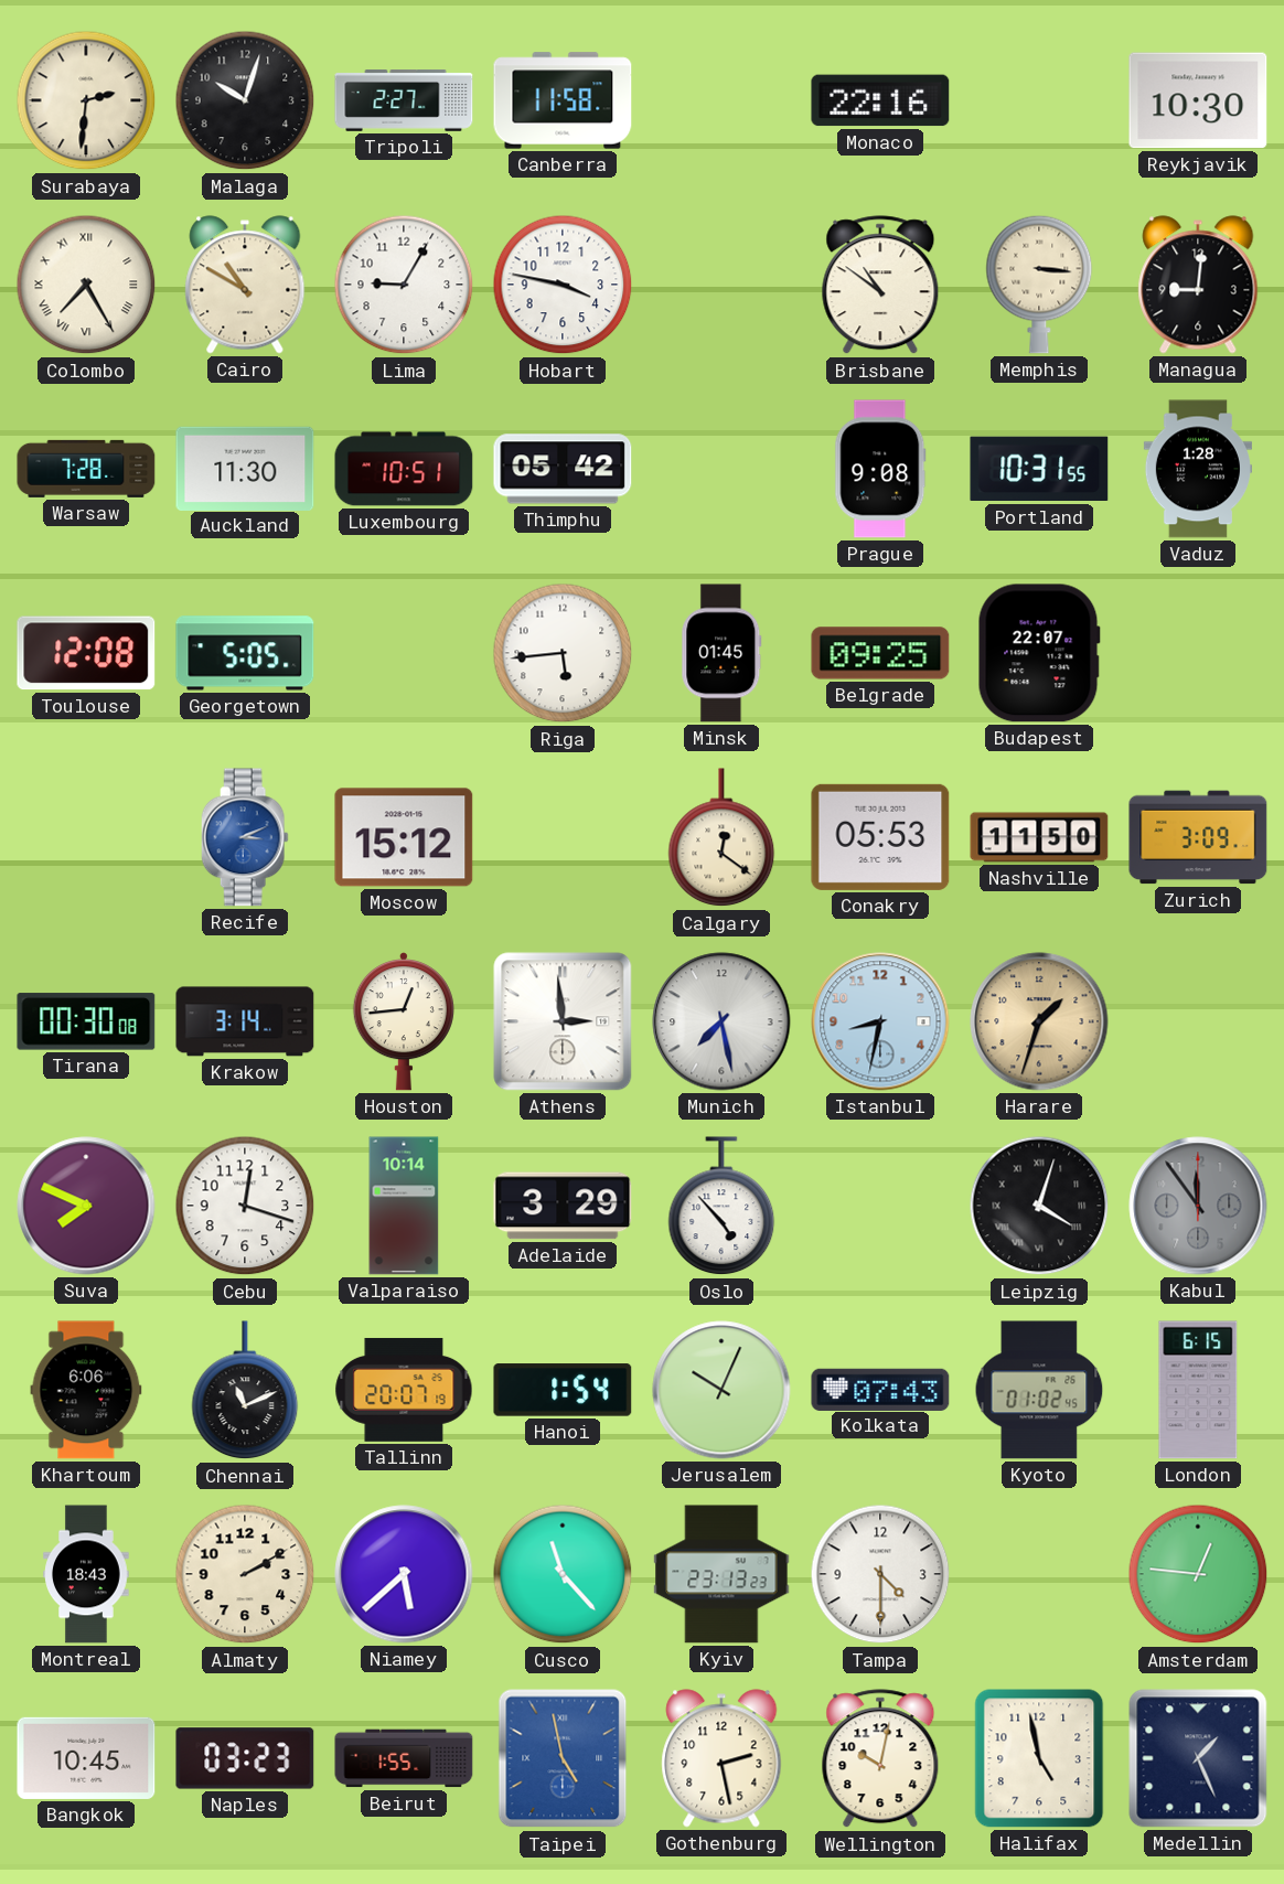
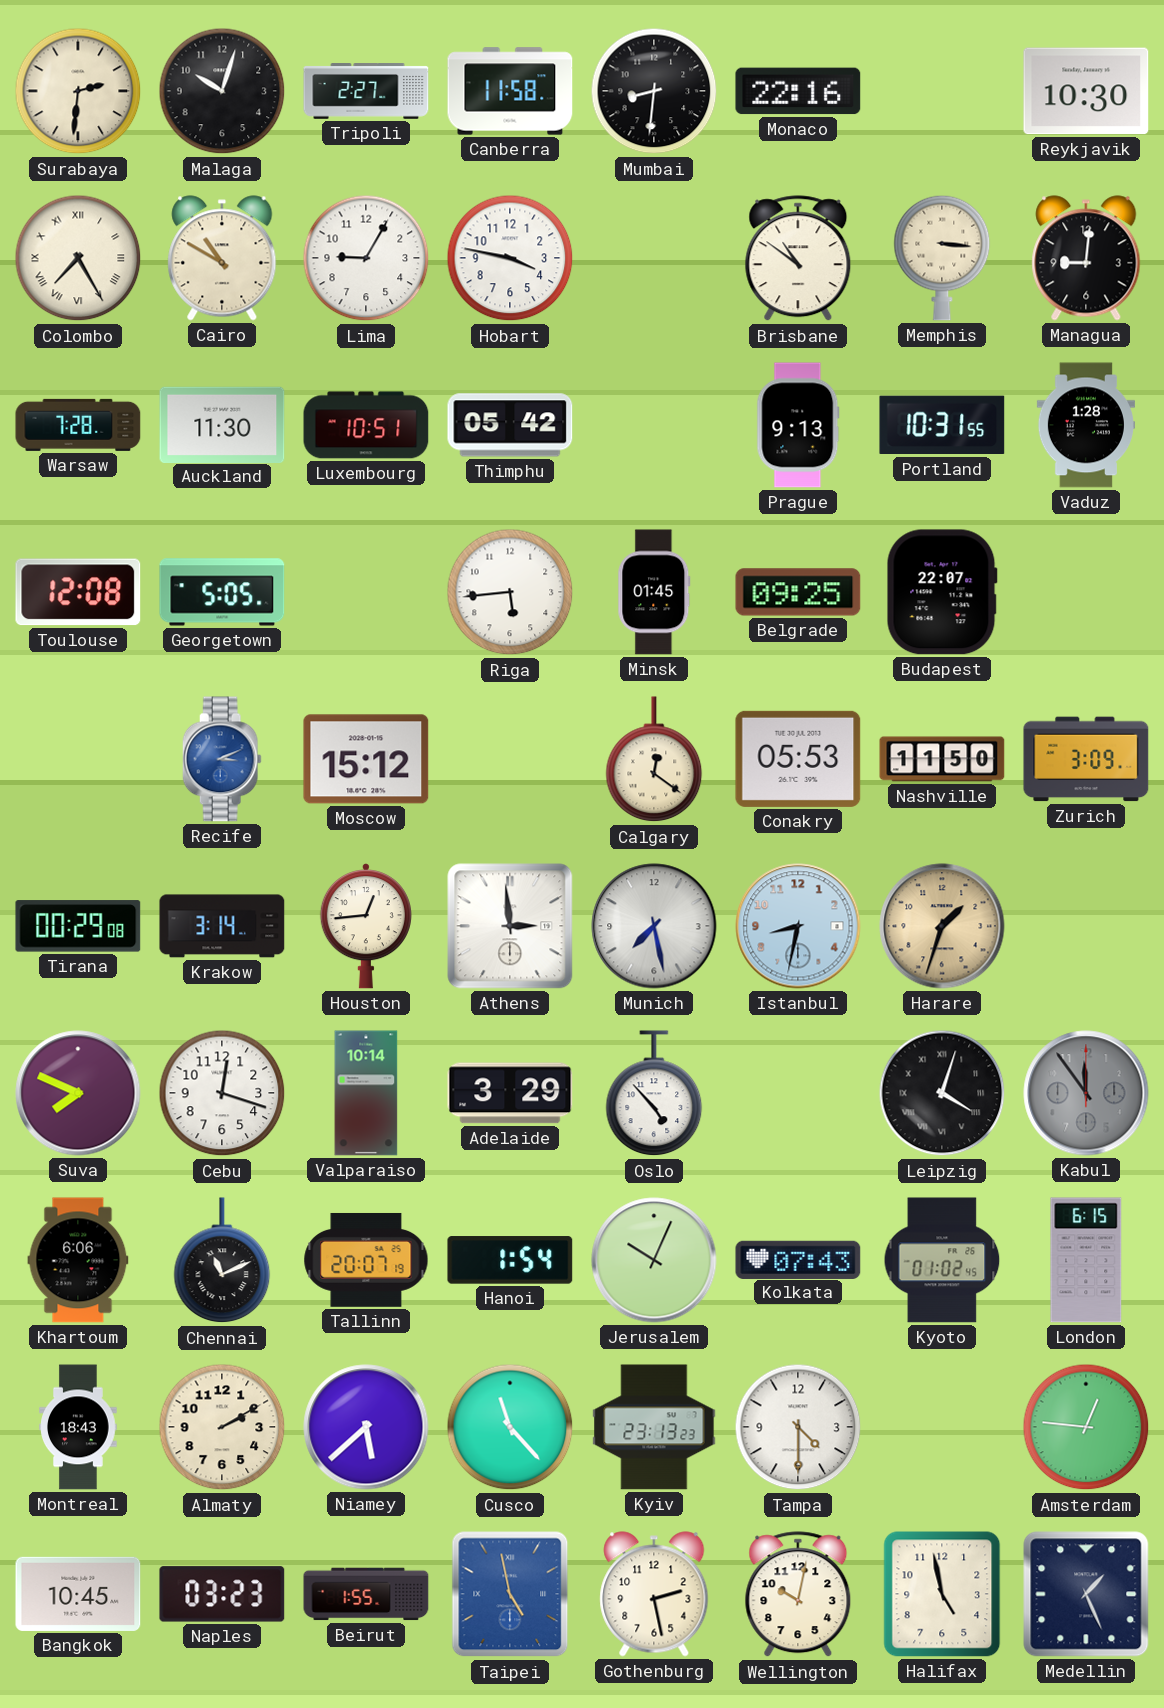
Mumbai: none -> 8:31
Prague: 9:08 -> 9:13
Tirana: 00:30 -> 00:29
